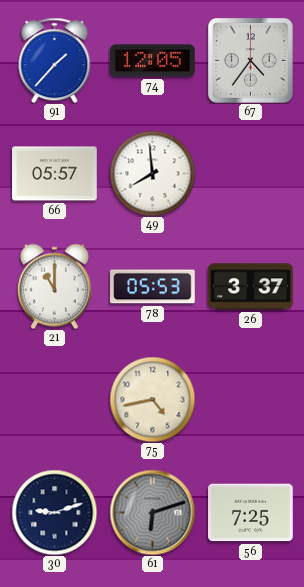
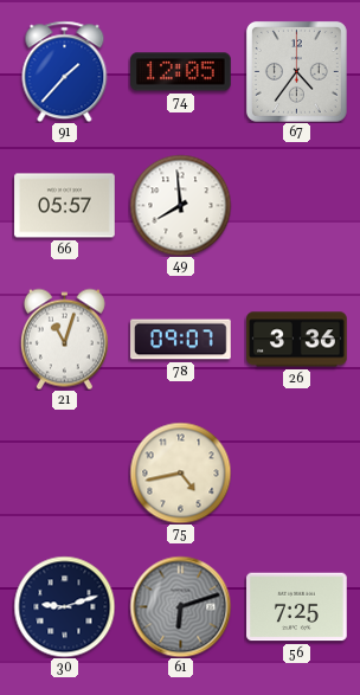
21: 11:00 -> 11:03
78: 05:53 -> 09:07
26: 3:37 -> 3:36
